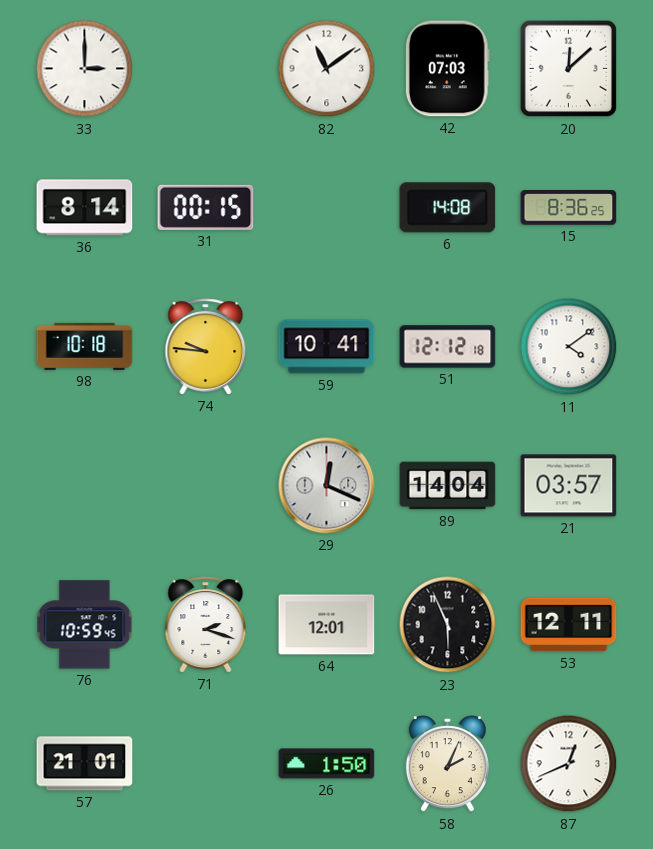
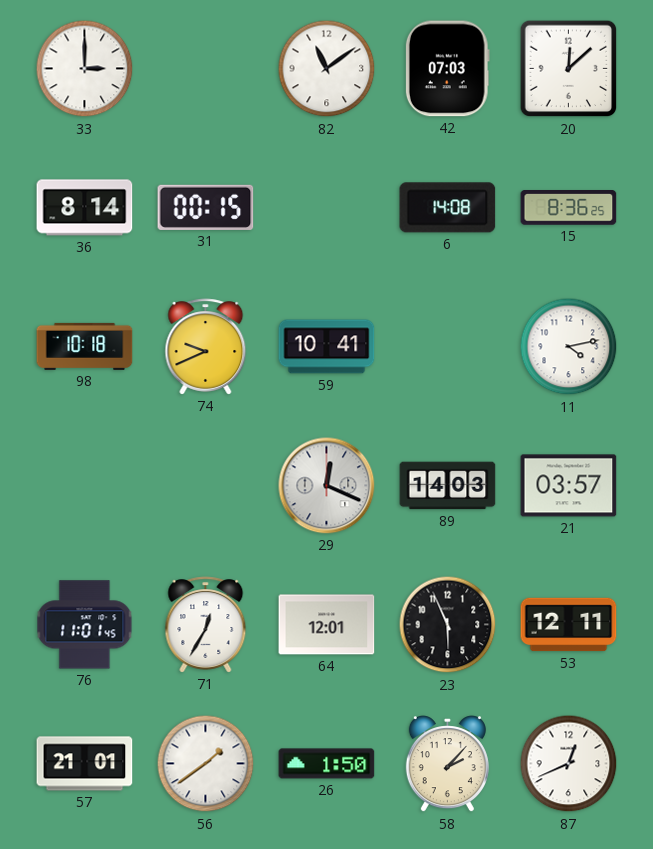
74: 9:46 -> 9:41
51: 12:12 -> none
11: 4:09 -> 4:13
89: 14:04 -> 14:03
76: 10:59 -> 11:01
71: 2:18 -> 12:35
56: none -> 1:39
58: 2:04 -> 2:07
